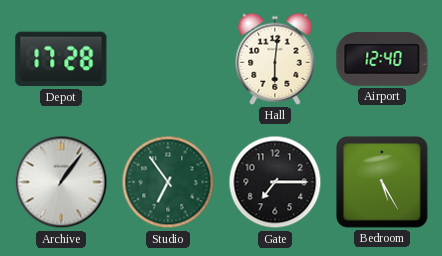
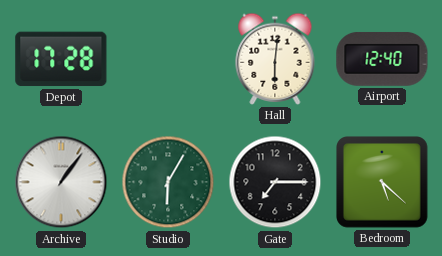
Studio: 6:54 -> 6:05
Bedroom: 5:25 -> 5:22
